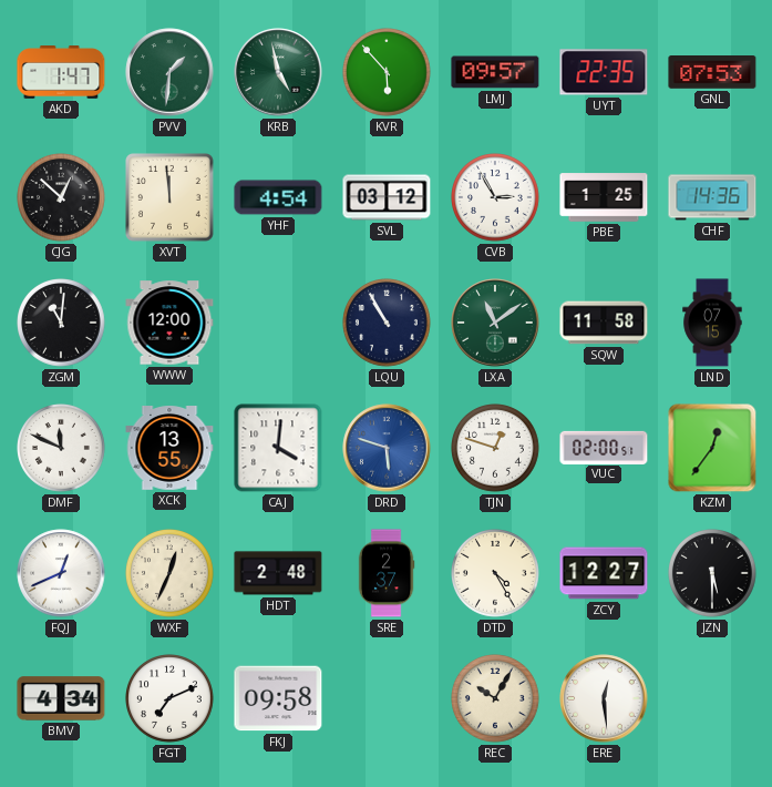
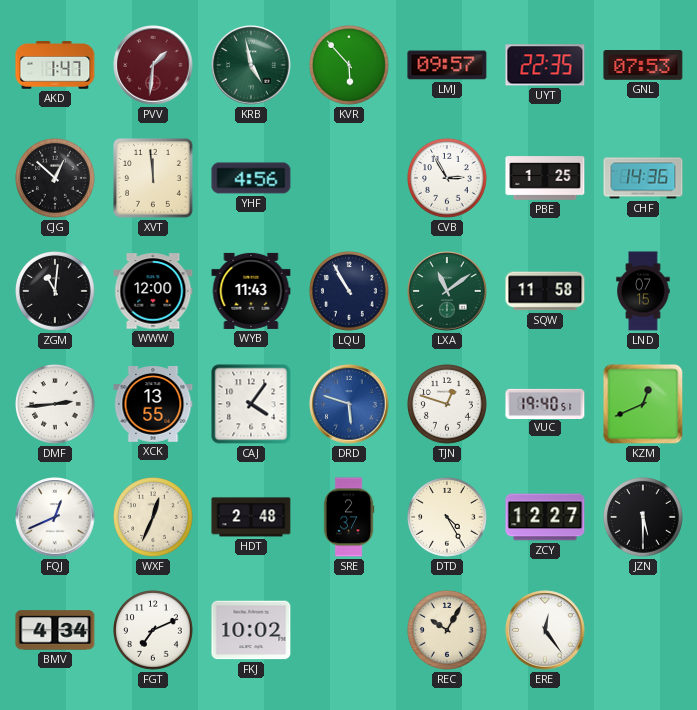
PVV dial: green -> burgundy
YHF: 4:54 -> 4:56
SVL: 03:12 -> none
WYB: none -> 11:43
DMF: 11:49 -> 2:44
CAJ: 4:01 -> 4:06
VUC: 02:00 -> 19:40
KZM: 12:36 -> 12:41
FKJ: 09:58 -> 10:02
ERE: 12:29 -> 12:24
